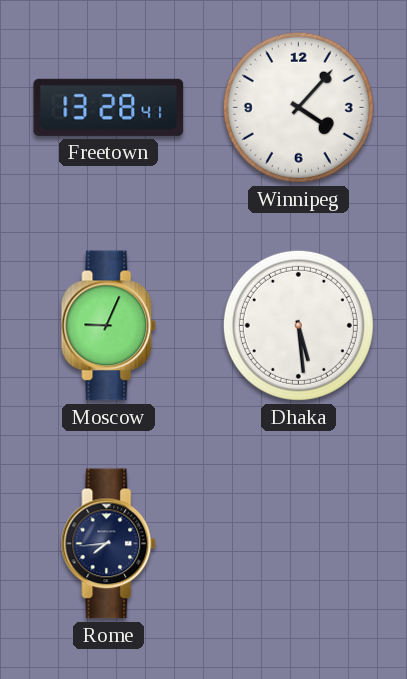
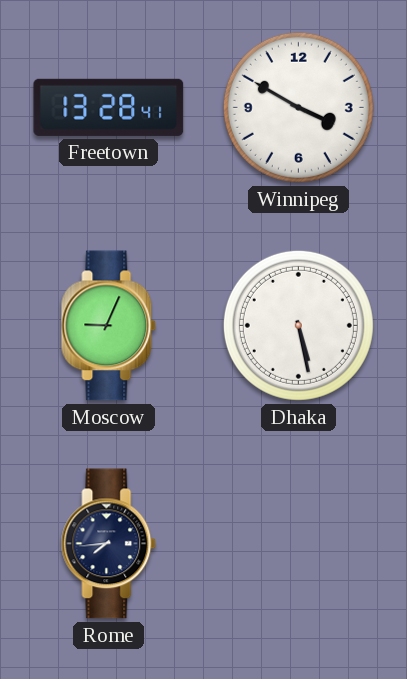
Winnipeg: 4:07 -> 3:50
Dhaka: 5:29 -> 5:28
